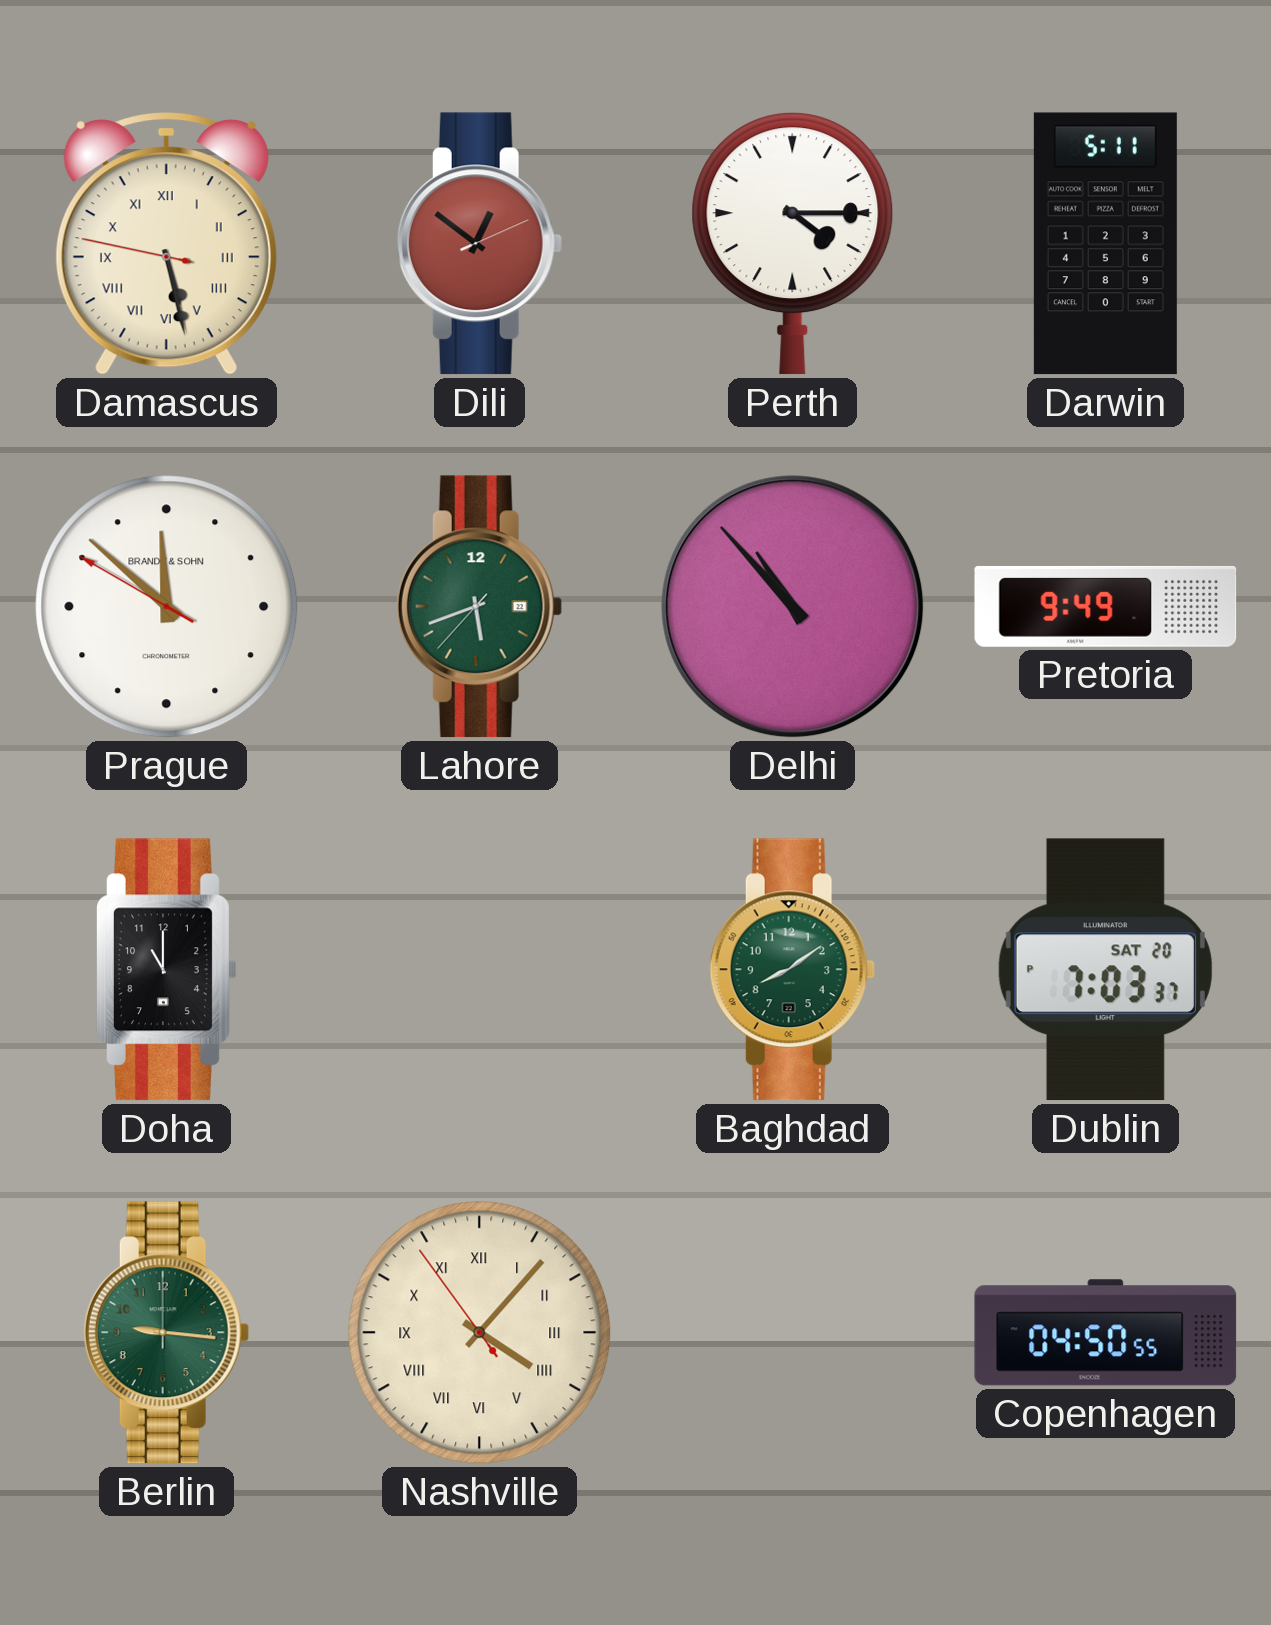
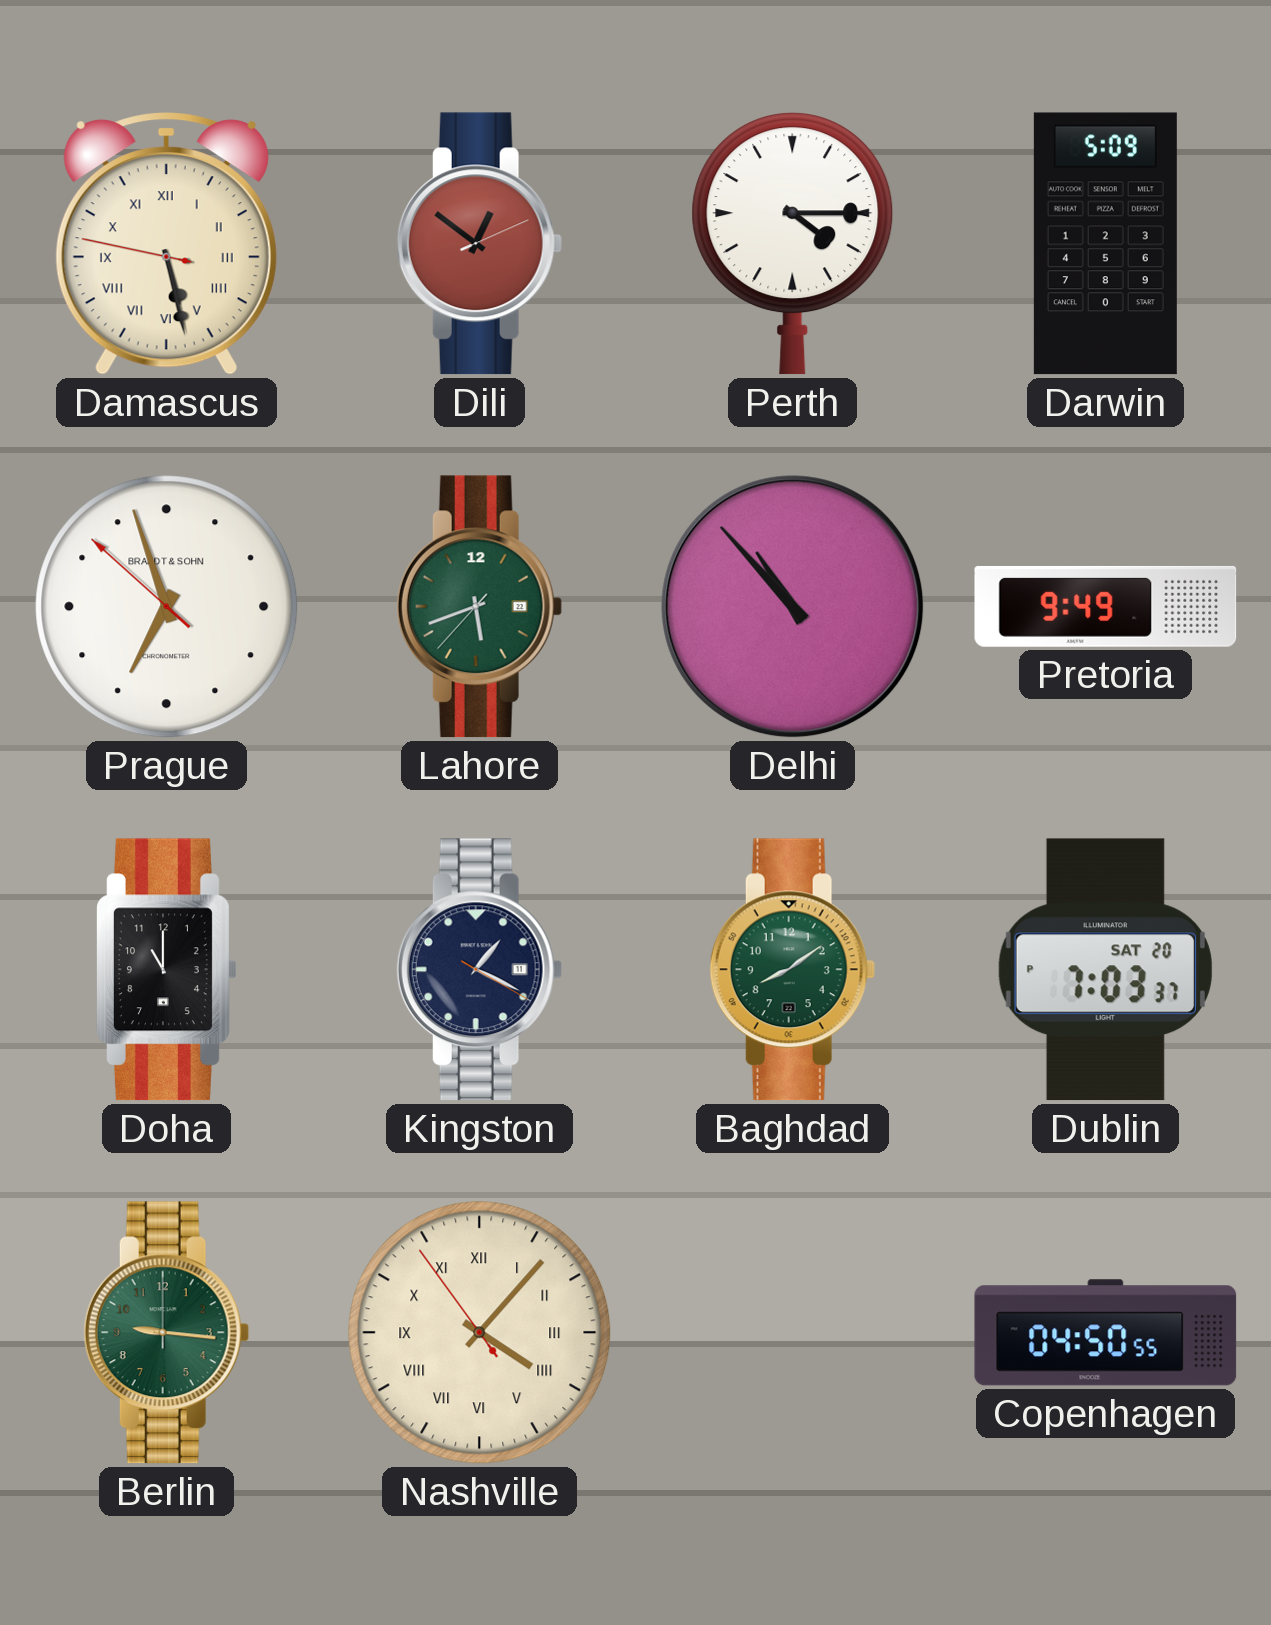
Darwin: 5:11 -> 5:09
Prague: 11:51 -> 6:56
Kingston: none -> 1:19
